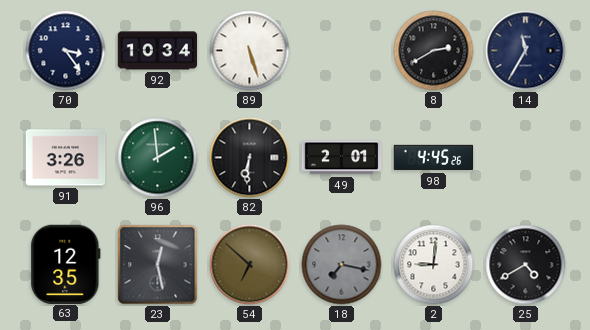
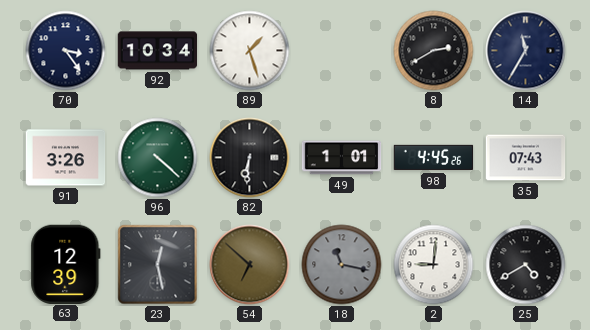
89: 5:27 -> 1:27
96: 1:59 -> 4:22
49: 2:01 -> 1:01
35: none -> 07:43
63: 12:35 -> 12:39
18: 7:17 -> 11:17
